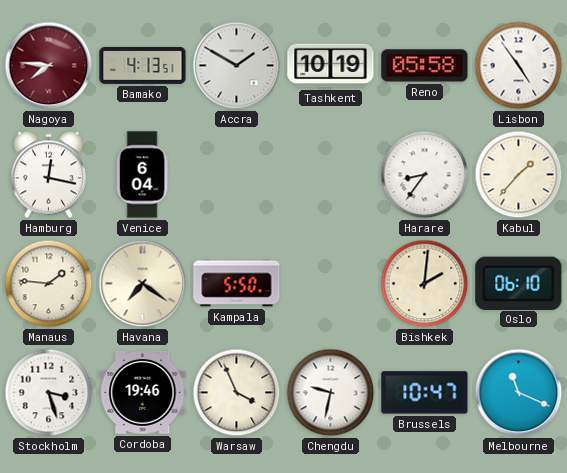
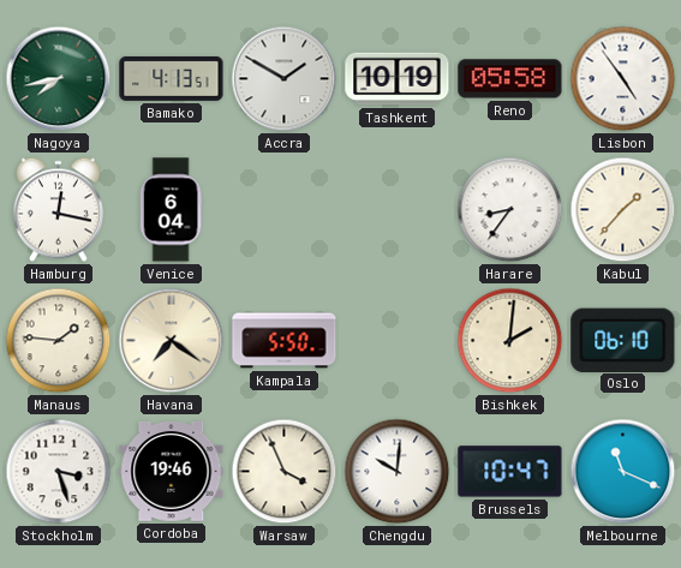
Nagoya: 7:46 -> 7:43
Nagoya dial: burgundy -> green
Chengdu: 9:32 -> 10:01
